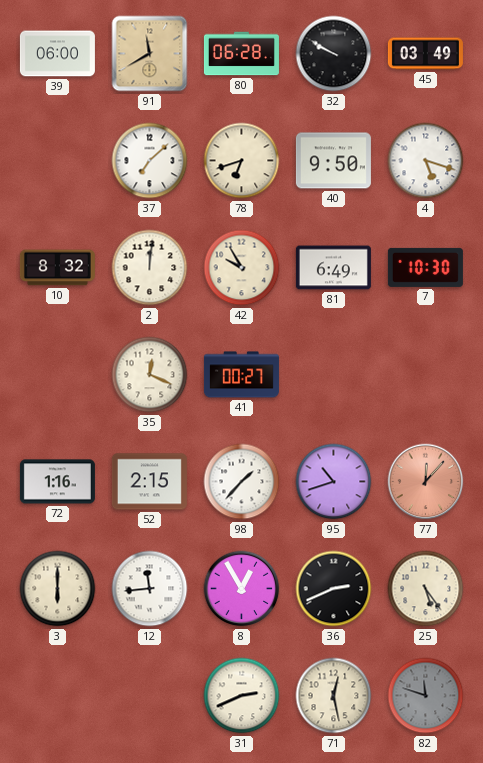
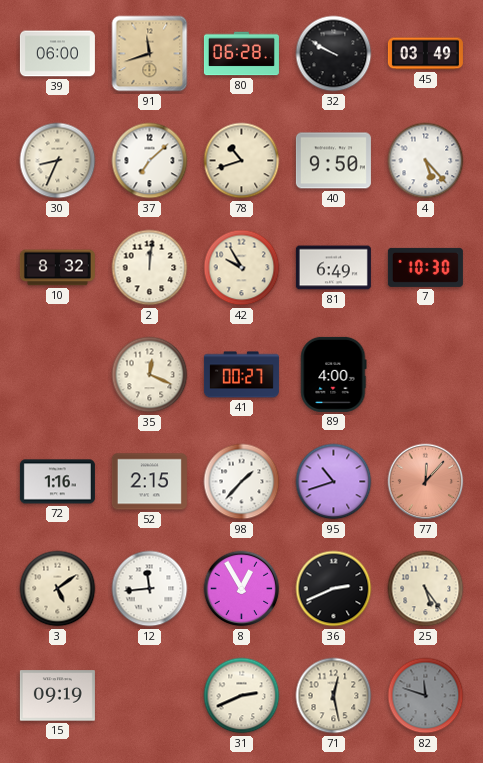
91: 11:40 -> 11:42
30: none -> 8:34
78: 6:42 -> 10:42
4: 5:18 -> 5:23
89: none -> 4:00
3: 6:00 -> 5:09
15: none -> 09:19
